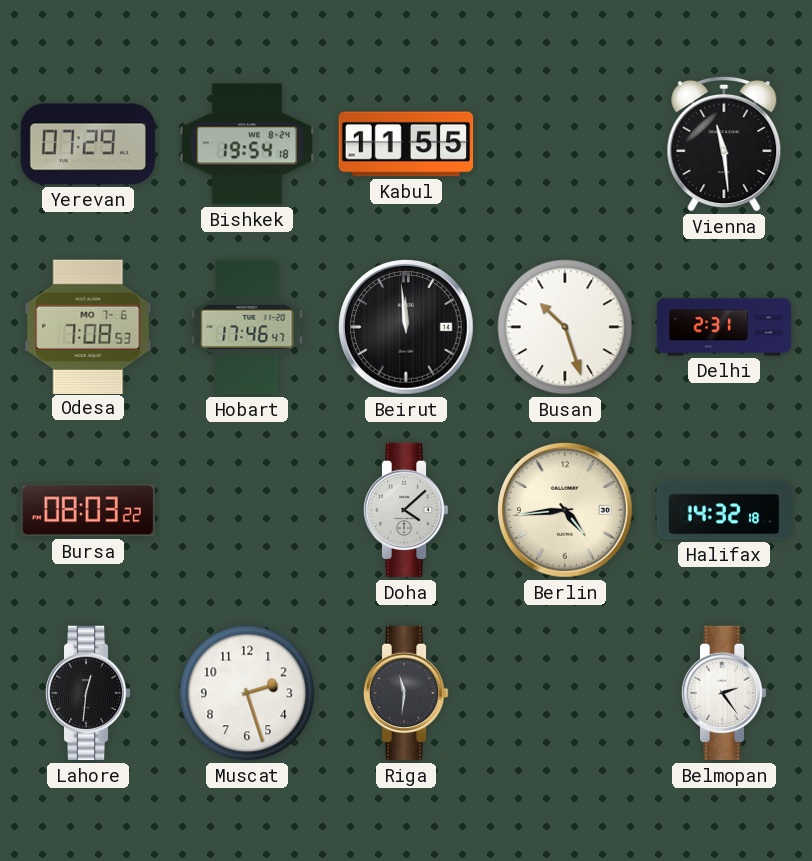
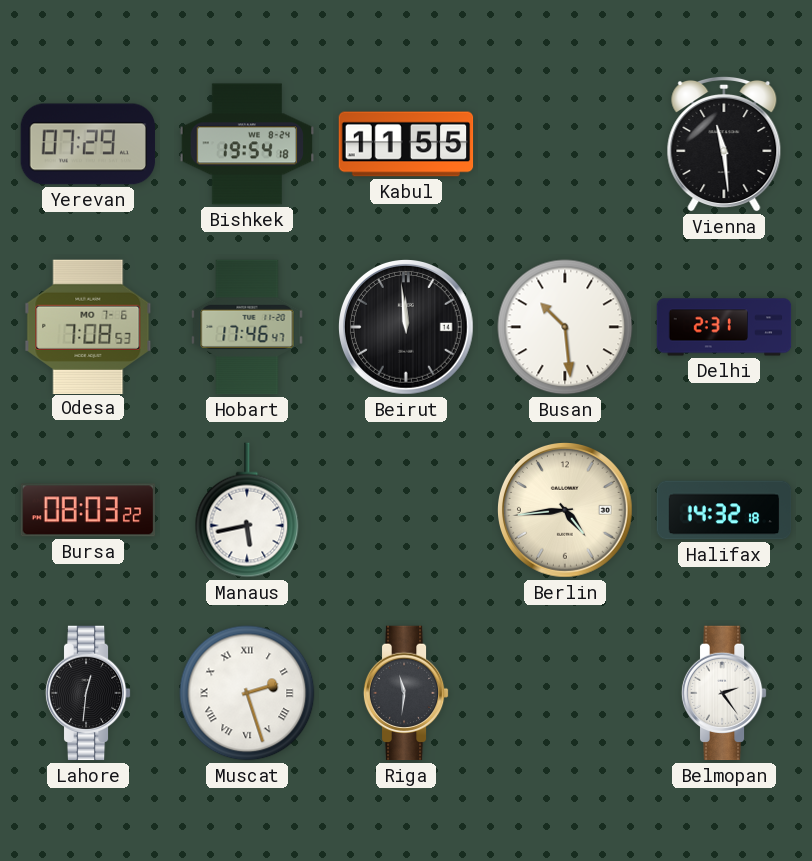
Busan: 10:27 -> 10:29
Manaus: none -> 5:43
Doha: 4:08 -> none
Muscat numerals: Arabic -> Roman
